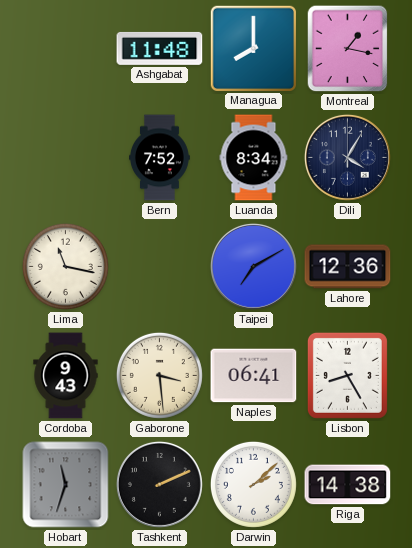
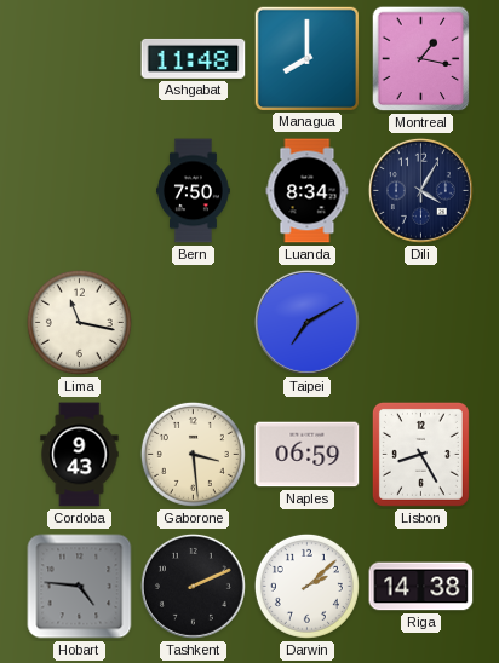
Bern: 7:52 -> 7:50
Lahore: 12:36 -> none
Naples: 06:41 -> 06:59
Hobart: 11:33 -> 4:46
